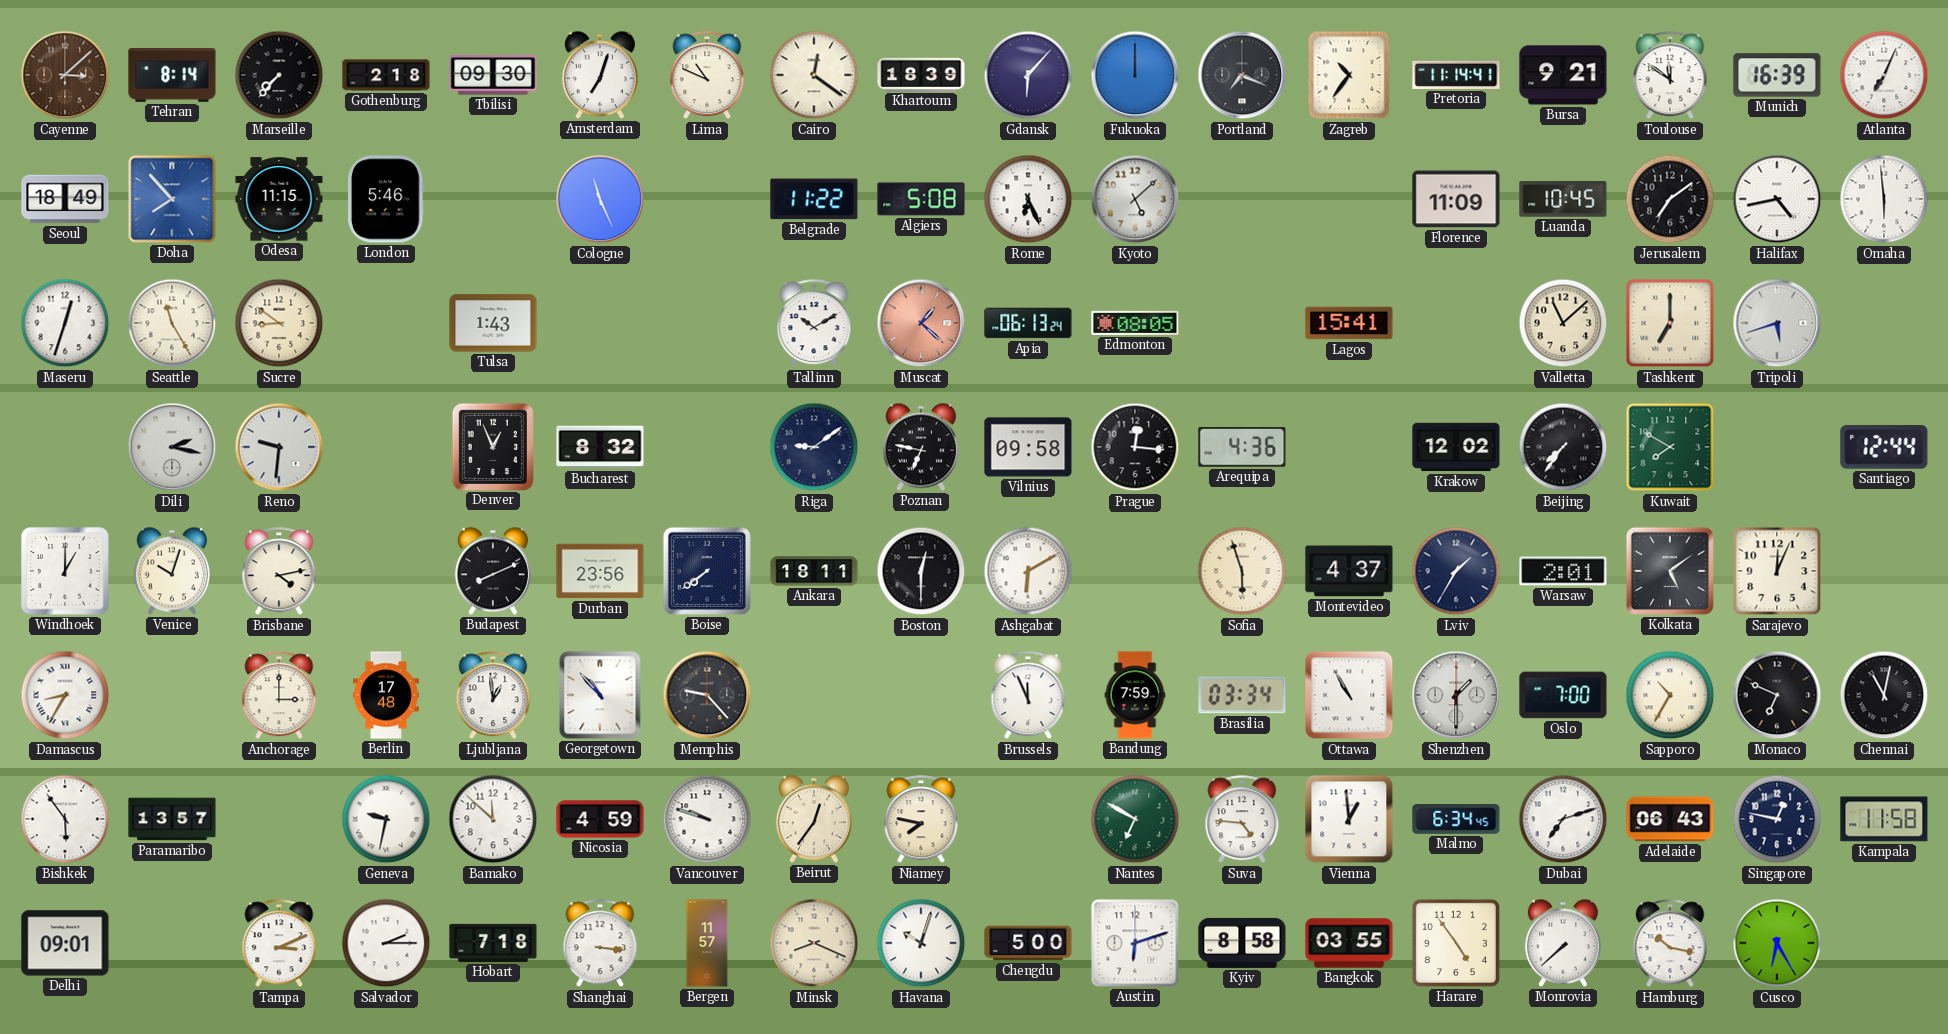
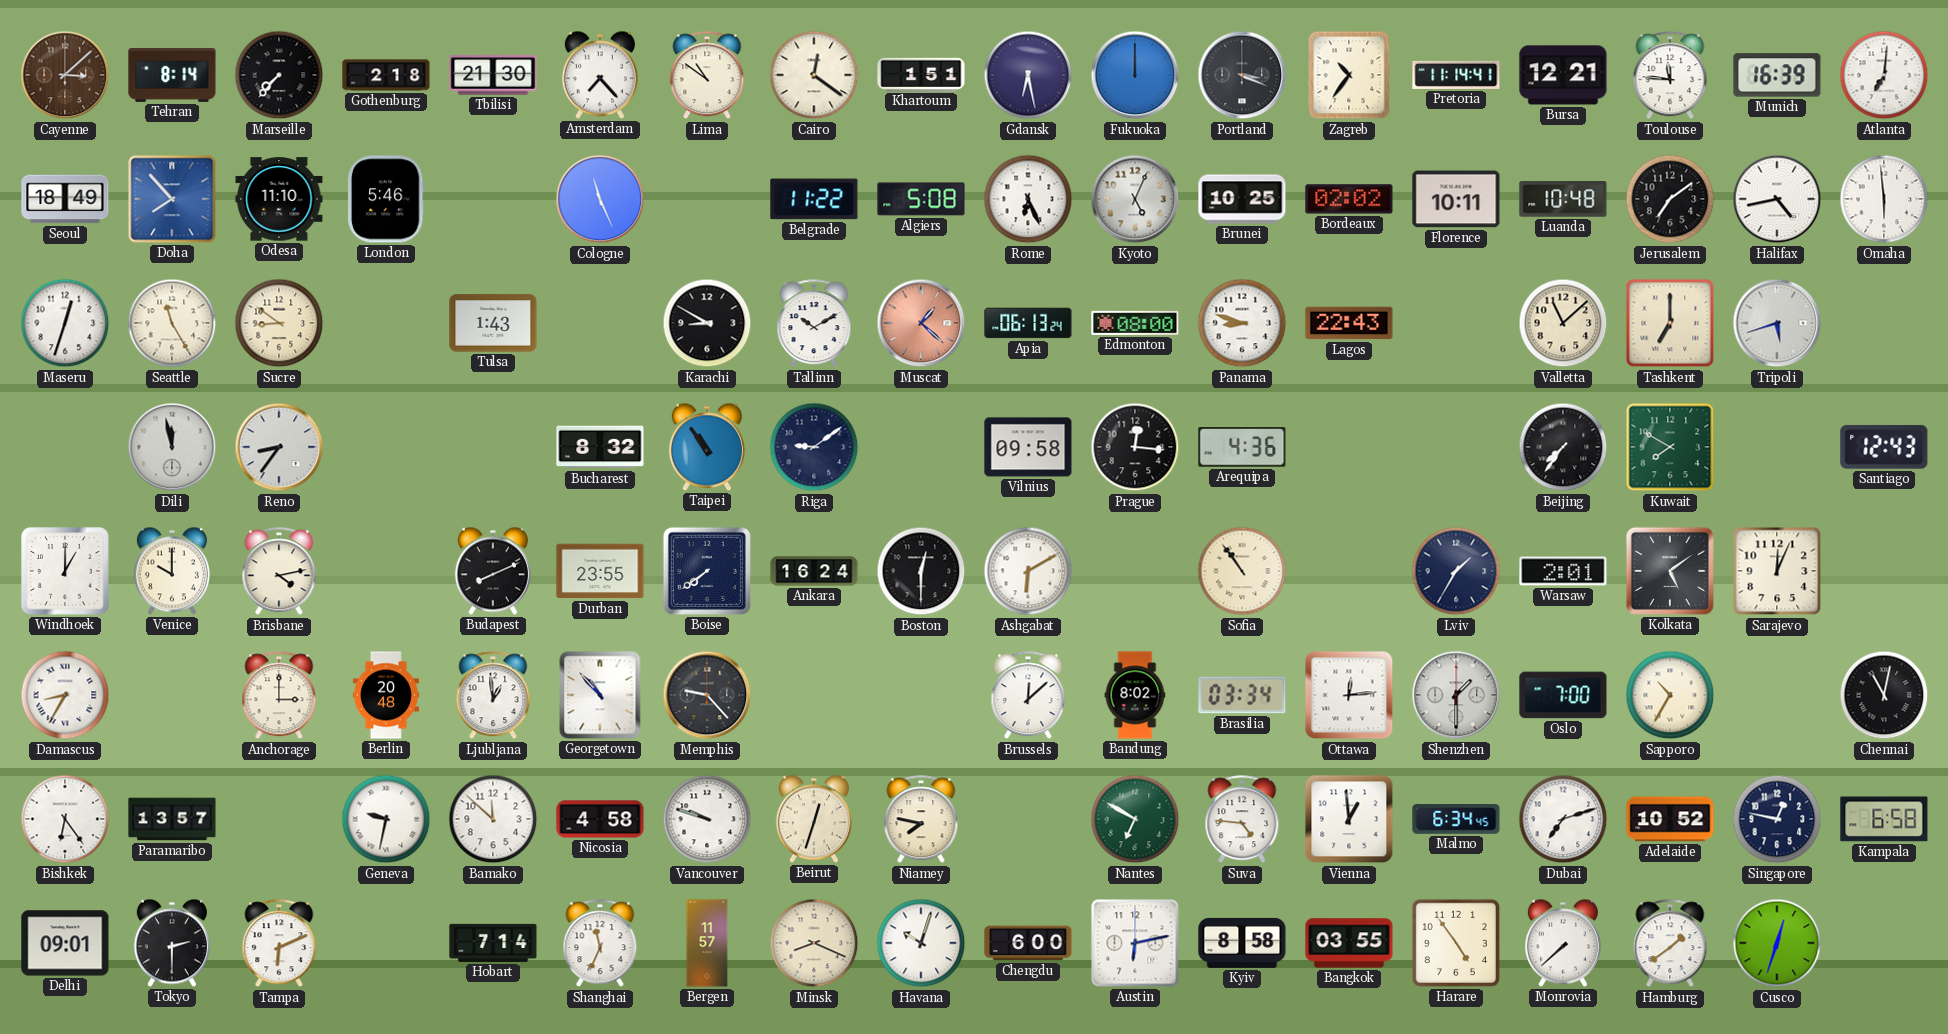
Tbilisi: 09:30 -> 21:30
Amsterdam: 7:03 -> 7:23
Lima: 10:49 -> 10:51
Khartoum: 18:39 -> 1:51
Gdansk: 6:07 -> 6:28
Portland: 7:19 -> 3:19
Bursa: 9:21 -> 12:21
Toulouse: 11:51 -> 11:46
Atlanta: 7:04 -> 7:01
Odesa: 11:15 -> 11:10
Kyoto: 5:08 -> 5:04
Brunei: none -> 10:25
Bordeaux: none -> 02:02
Florence: 11:09 -> 10:11
Luanda: 10:45 -> 10:48
Karachi: none -> 8:50
Edmonton: 08:05 -> 08:00
Panama: none -> 8:48
Lagos: 15:41 -> 22:43
Dili: 2:17 -> 11:58
Reno: 9:31 -> 8:36
Denver: 12:56 -> none
Taipei: none -> 10:54
Poznan: 6:47 -> none
Krakow: 12:02 -> none
Santiago: 12:44 -> 12:43
Venice: 10:03 -> 10:00
Durban: 23:56 -> 23:55
Ankara: 18:11 -> 16:24
Sofia: 5:57 -> 10:54
Montevideo: 4:37 -> none
Berlin: 17:48 -> 20:48
Brussels: 11:56 -> 12:08
Bandung: 7:59 -> 8:02
Ottawa: 10:55 -> 12:14
Monaco: 6:49 -> none
Bishkek: 5:54 -> 6:24
Nicosia: 4:59 -> 4:58
Beirut: 12:36 -> 12:33
Adelaide: 06:43 -> 10:52
Kampala: 11:58 -> 6:58
Tokyo: none -> 2:30
Tampa: 3:11 -> 6:11
Salvador: 2:15 -> none
Hobart: 7:18 -> 7:14
Shanghai: 3:16 -> 11:34
Chengdu: 5:00 -> 6:00
Austin: 6:12 -> 6:13
Hamburg: 10:17 -> 1:39
Cusco: 6:25 -> 12:33
